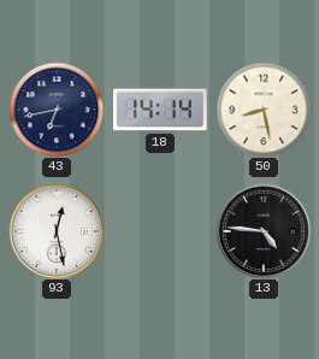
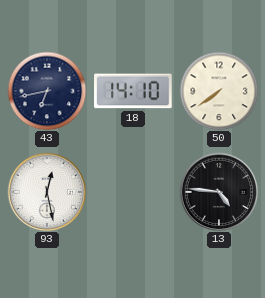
18: 14:14 -> 14:10
50: 8:28 -> 7:39
